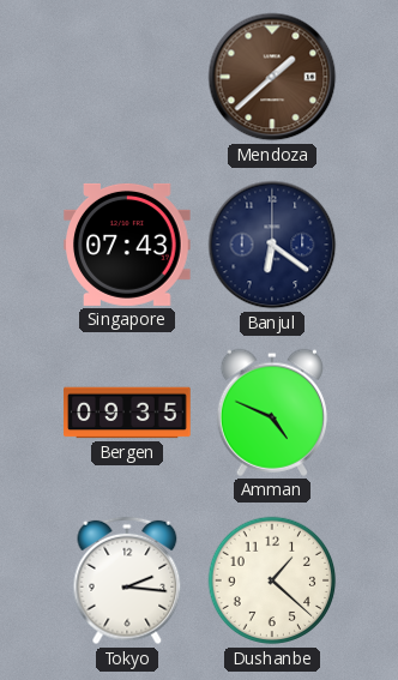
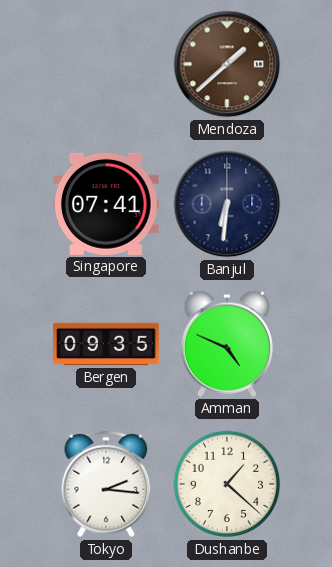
Singapore: 07:43 -> 07:41
Banjul: 6:21 -> 6:31
